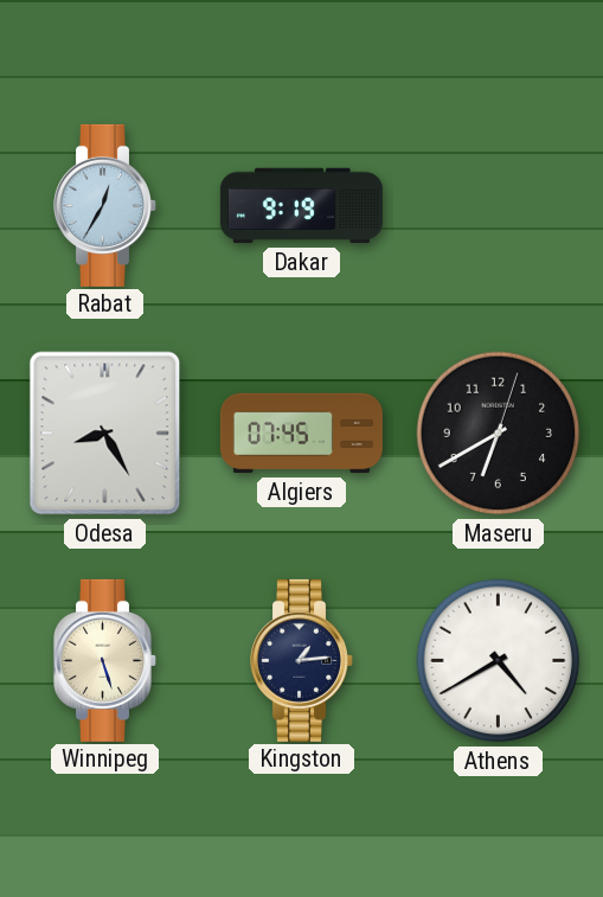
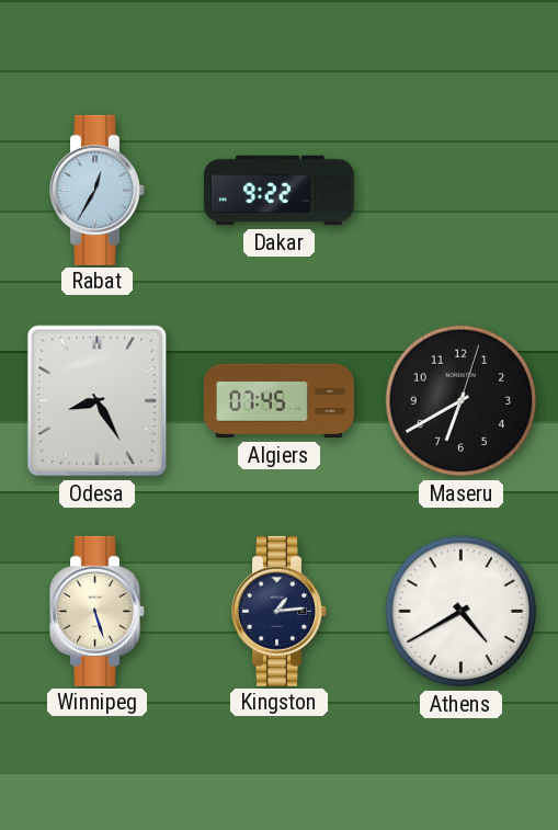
Dakar: 9:19 -> 9:22
